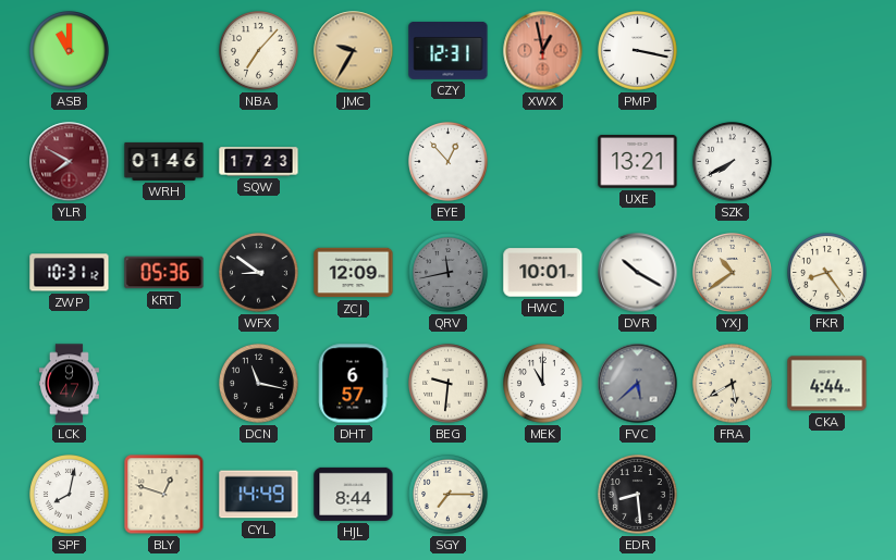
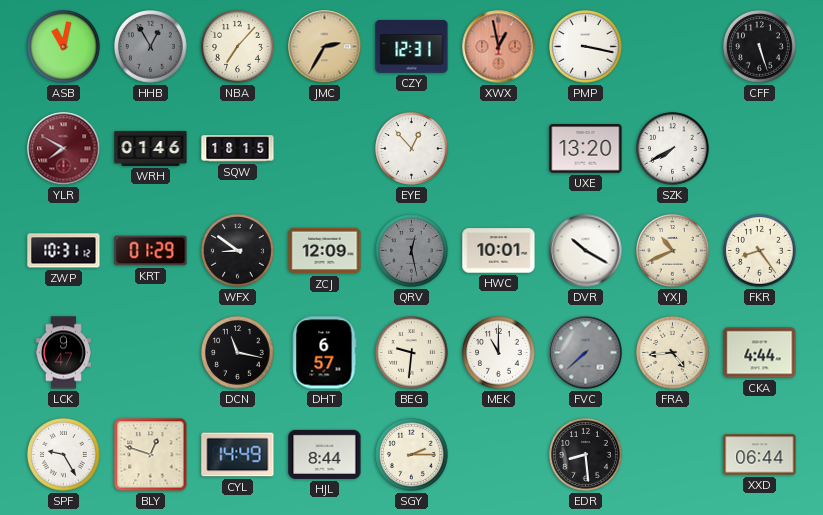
ASB: 11:00 -> 11:02
HHB: none -> 12:55
JMC: 9:35 -> 2:35
CFF: none -> 5:27
SQW: 17:23 -> 18:15
UXE: 13:21 -> 13:20
KRT: 05:36 -> 01:29
QRV: 11:43 -> 12:28
YXJ: 10:39 -> 10:41
FVC: 5:38 -> 7:38
FRA: 5:40 -> 4:44
SPF: 8:02 -> 9:25
SGY: 7:15 -> 2:15
XXD: none -> 06:44
